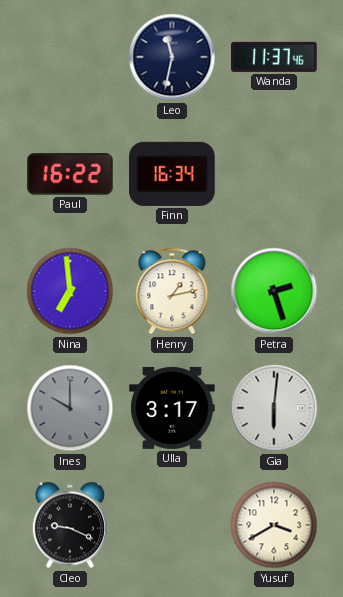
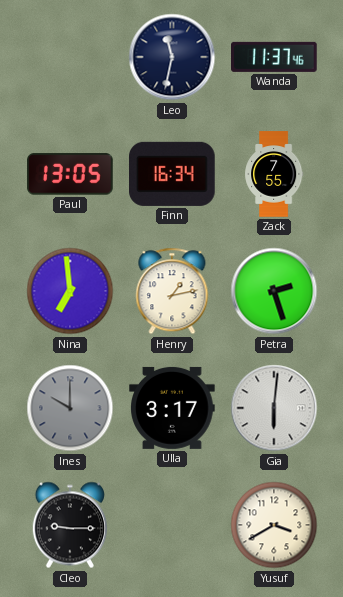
Paul: 16:22 -> 13:05
Zack: none -> 7:55
Cleo: 9:19 -> 9:15
